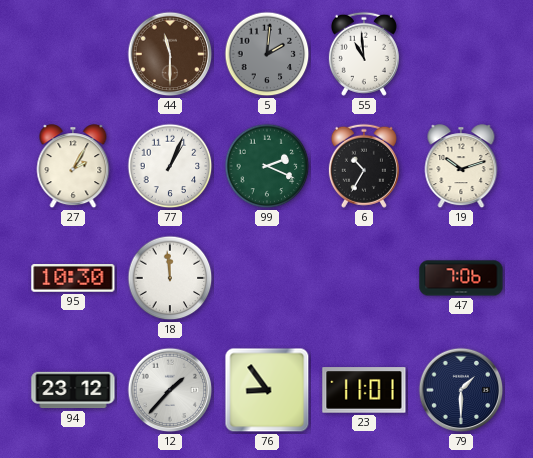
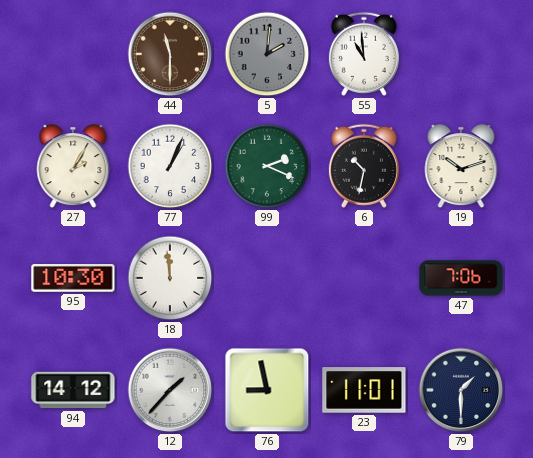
6: 10:35 -> 10:32
94: 23:12 -> 14:12
76: 8:54 -> 8:58
